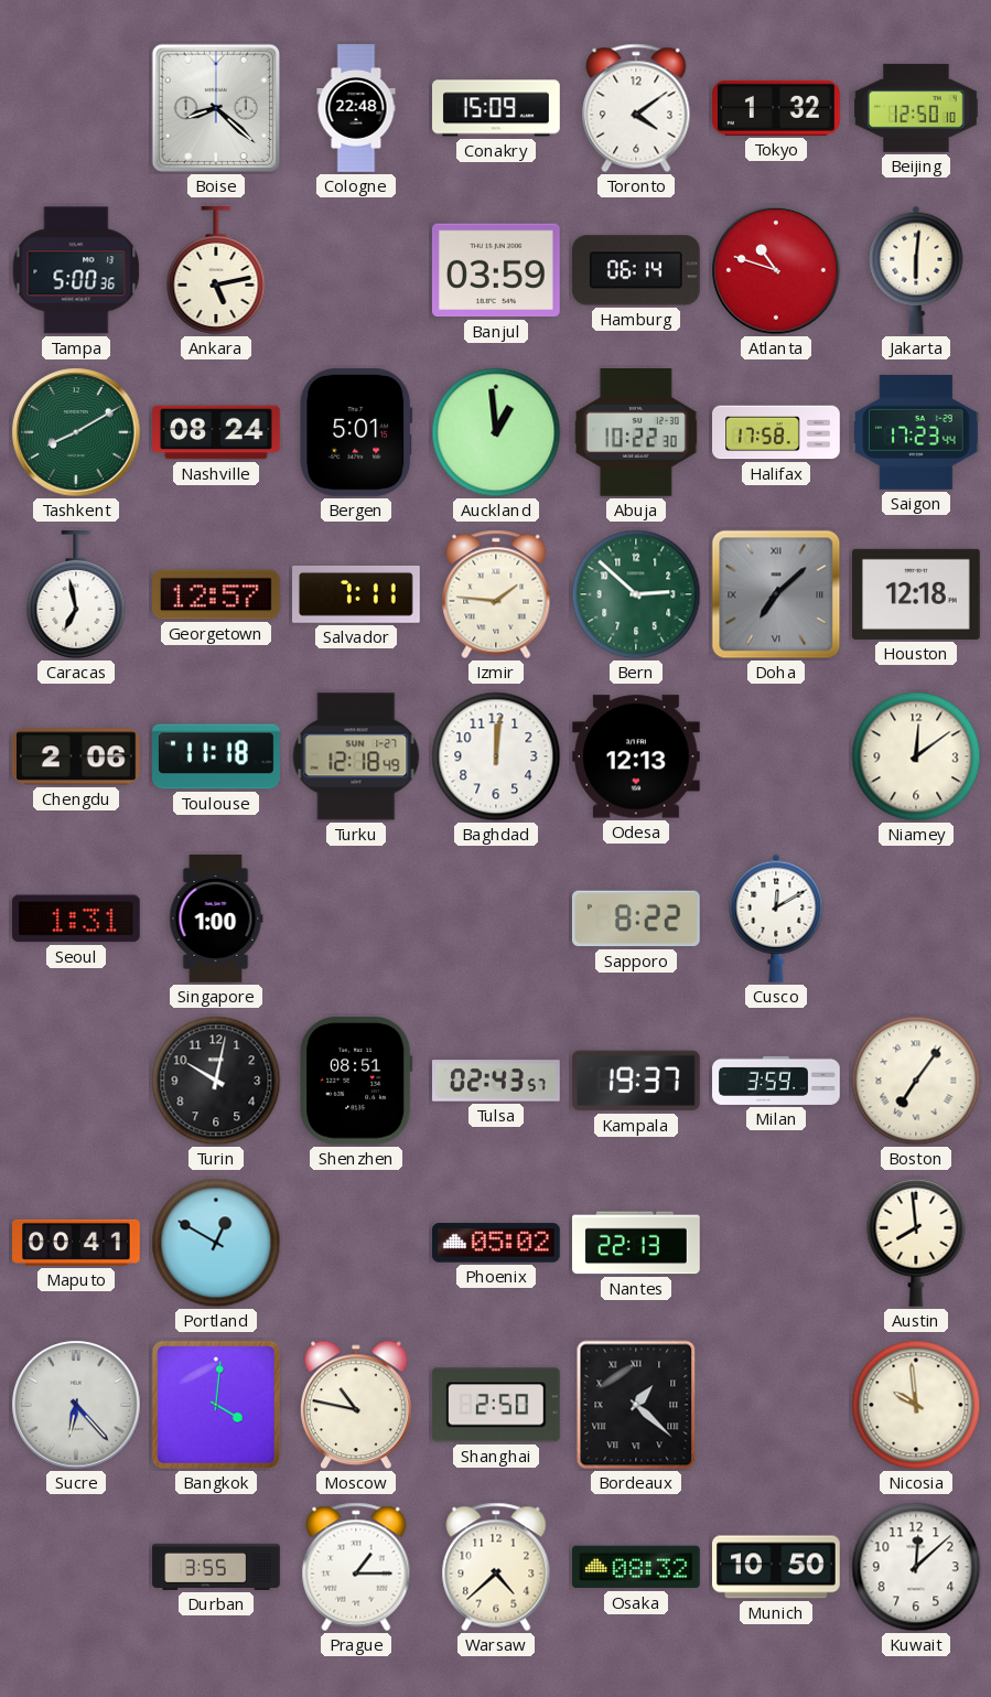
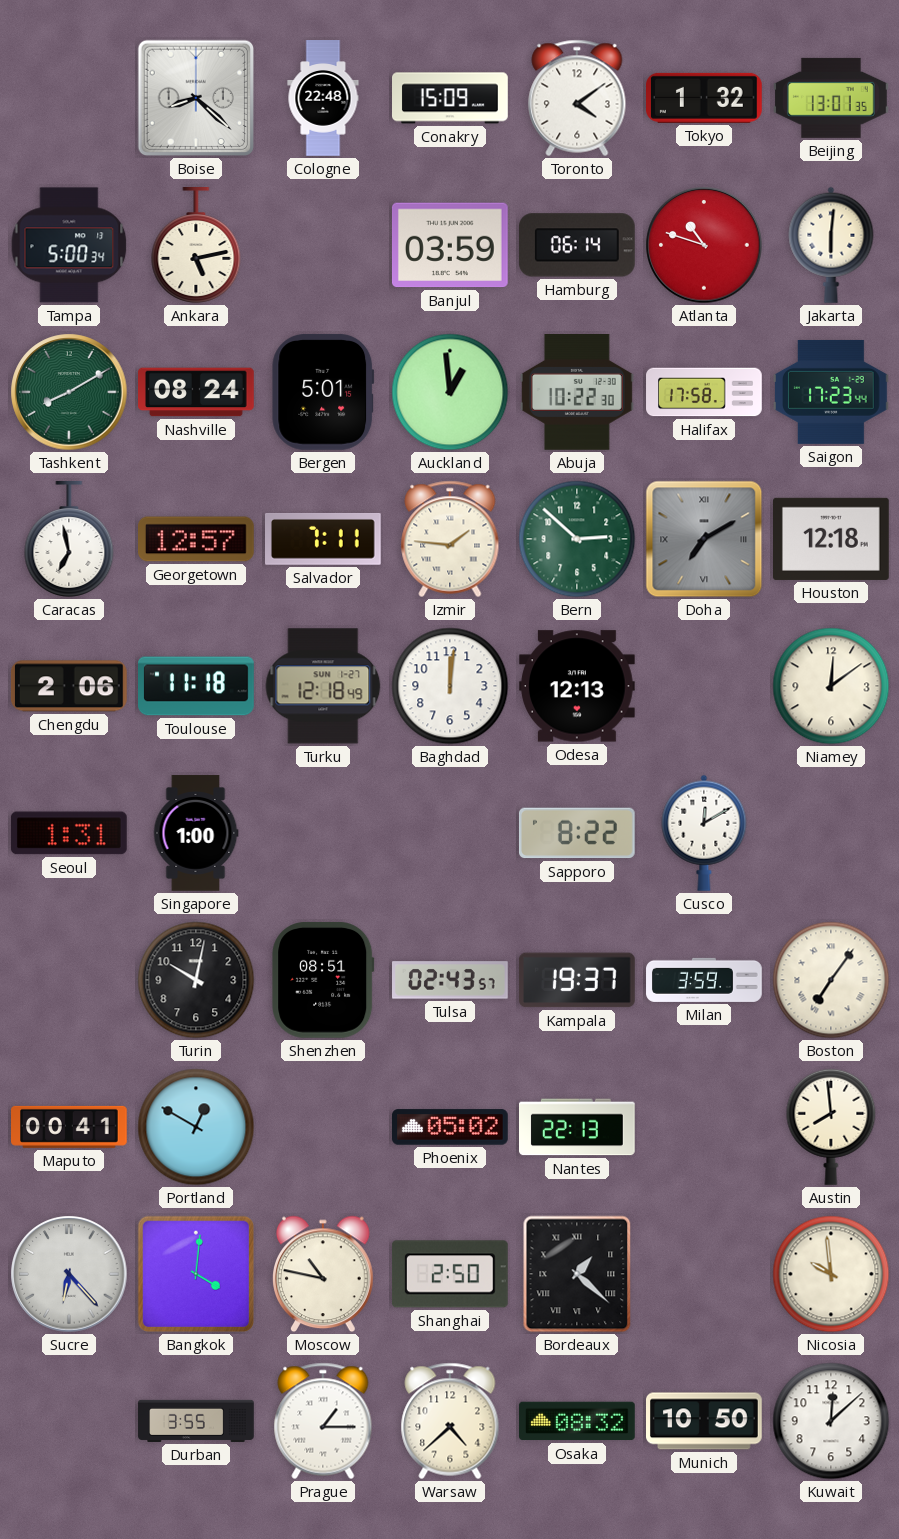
Beijing: 12:50 -> 13:01
Tampa: 5:00:36 -> 5:00:34
Doha: 7:08 -> 7:10
